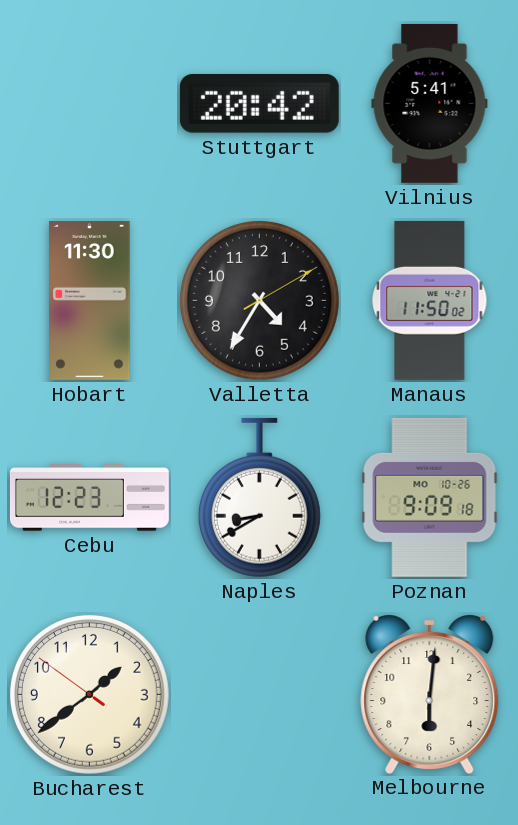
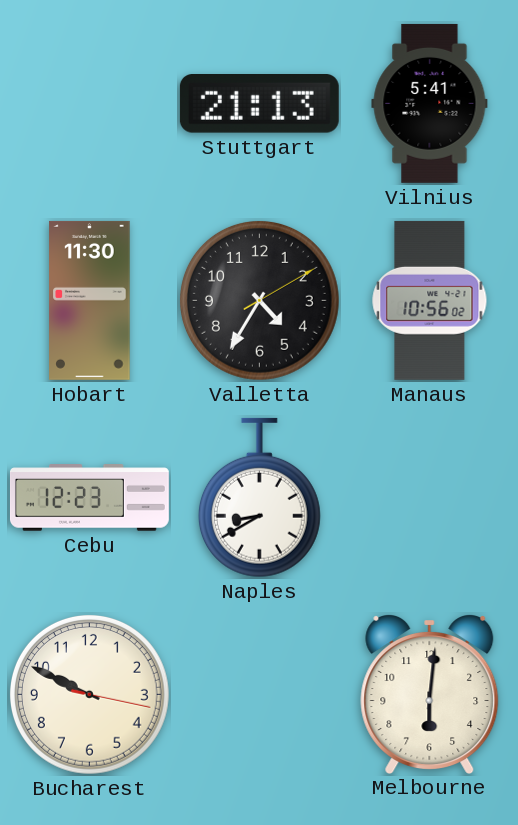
Stuttgart: 20:42 -> 21:13
Manaus: 11:50 -> 10:56
Poznan: 9:09 -> none
Bucharest: 1:38 -> 9:49
